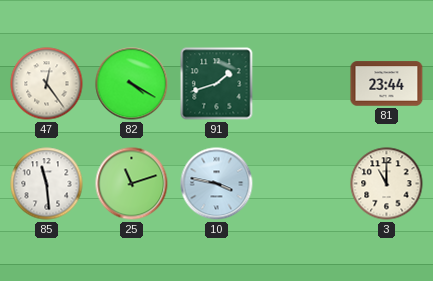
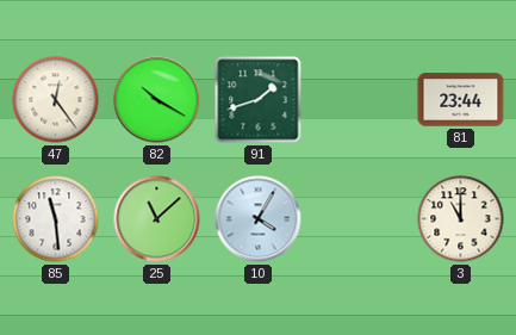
82: 4:20 -> 10:20
25: 11:12 -> 11:08
10: 3:47 -> 4:05
